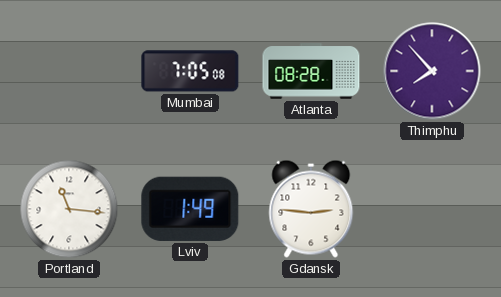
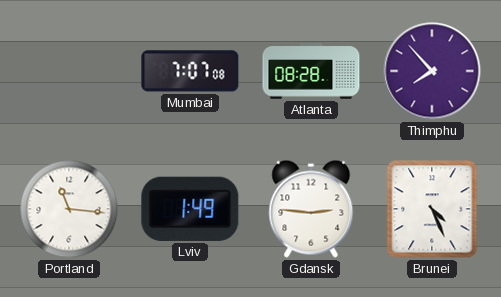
Mumbai: 7:05 -> 7:07
Brunei: none -> 4:26
